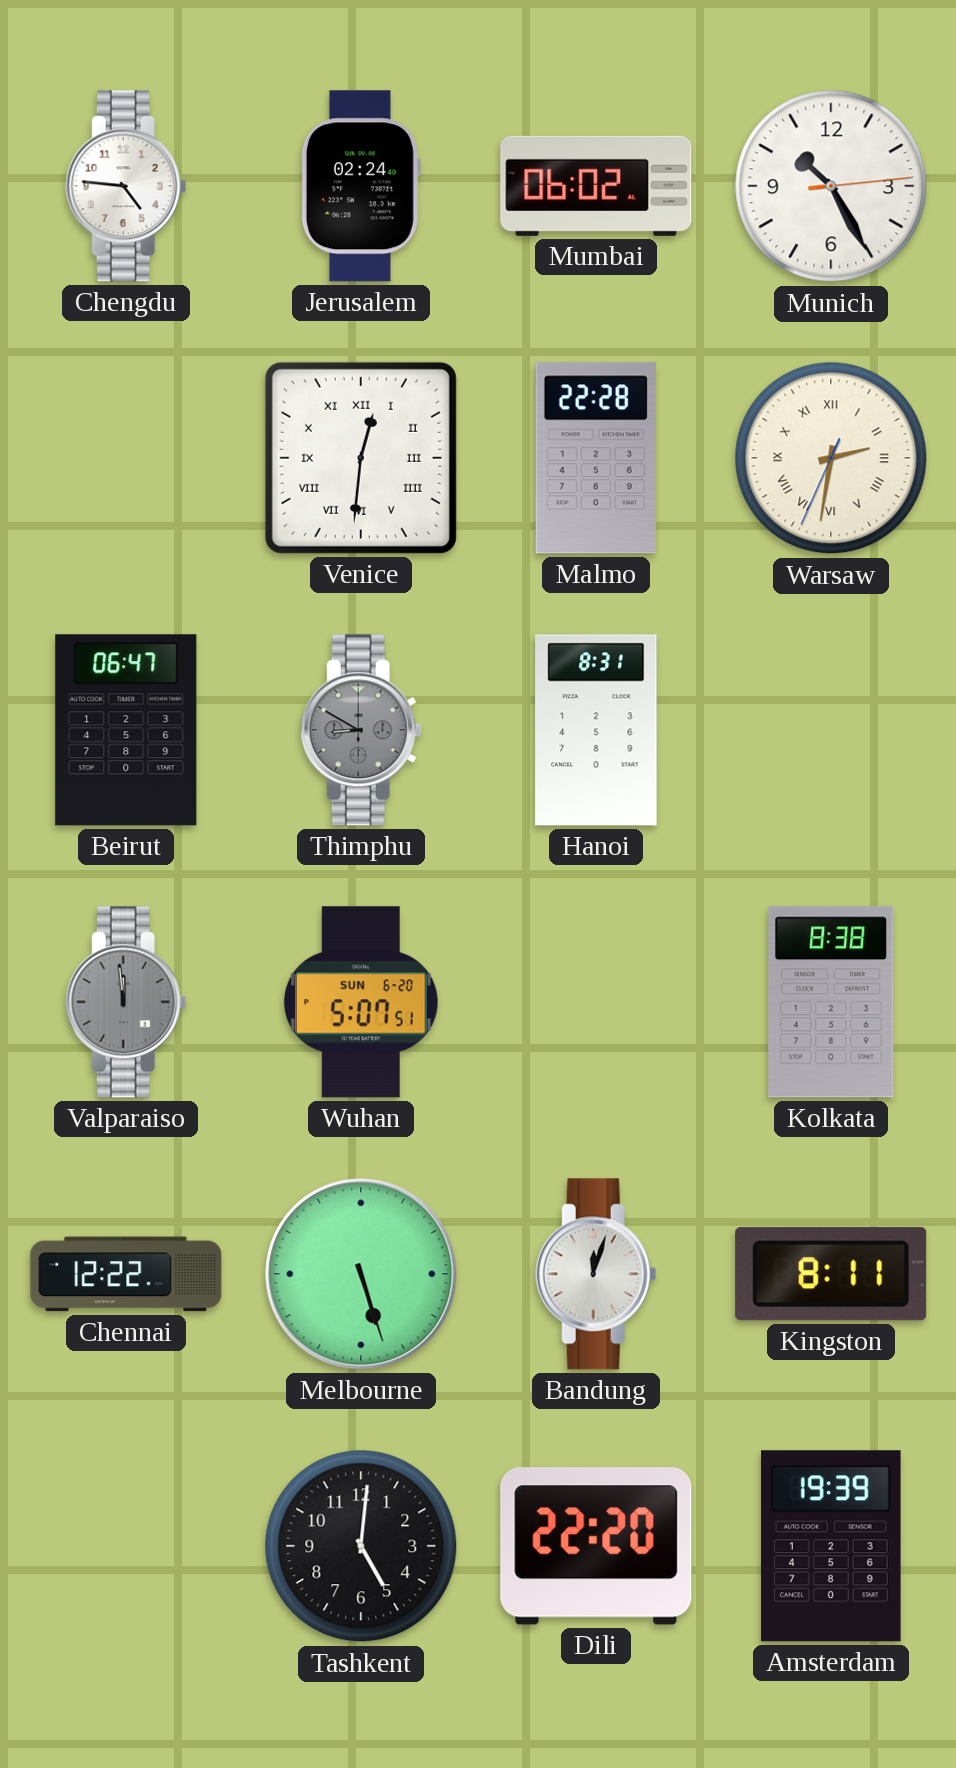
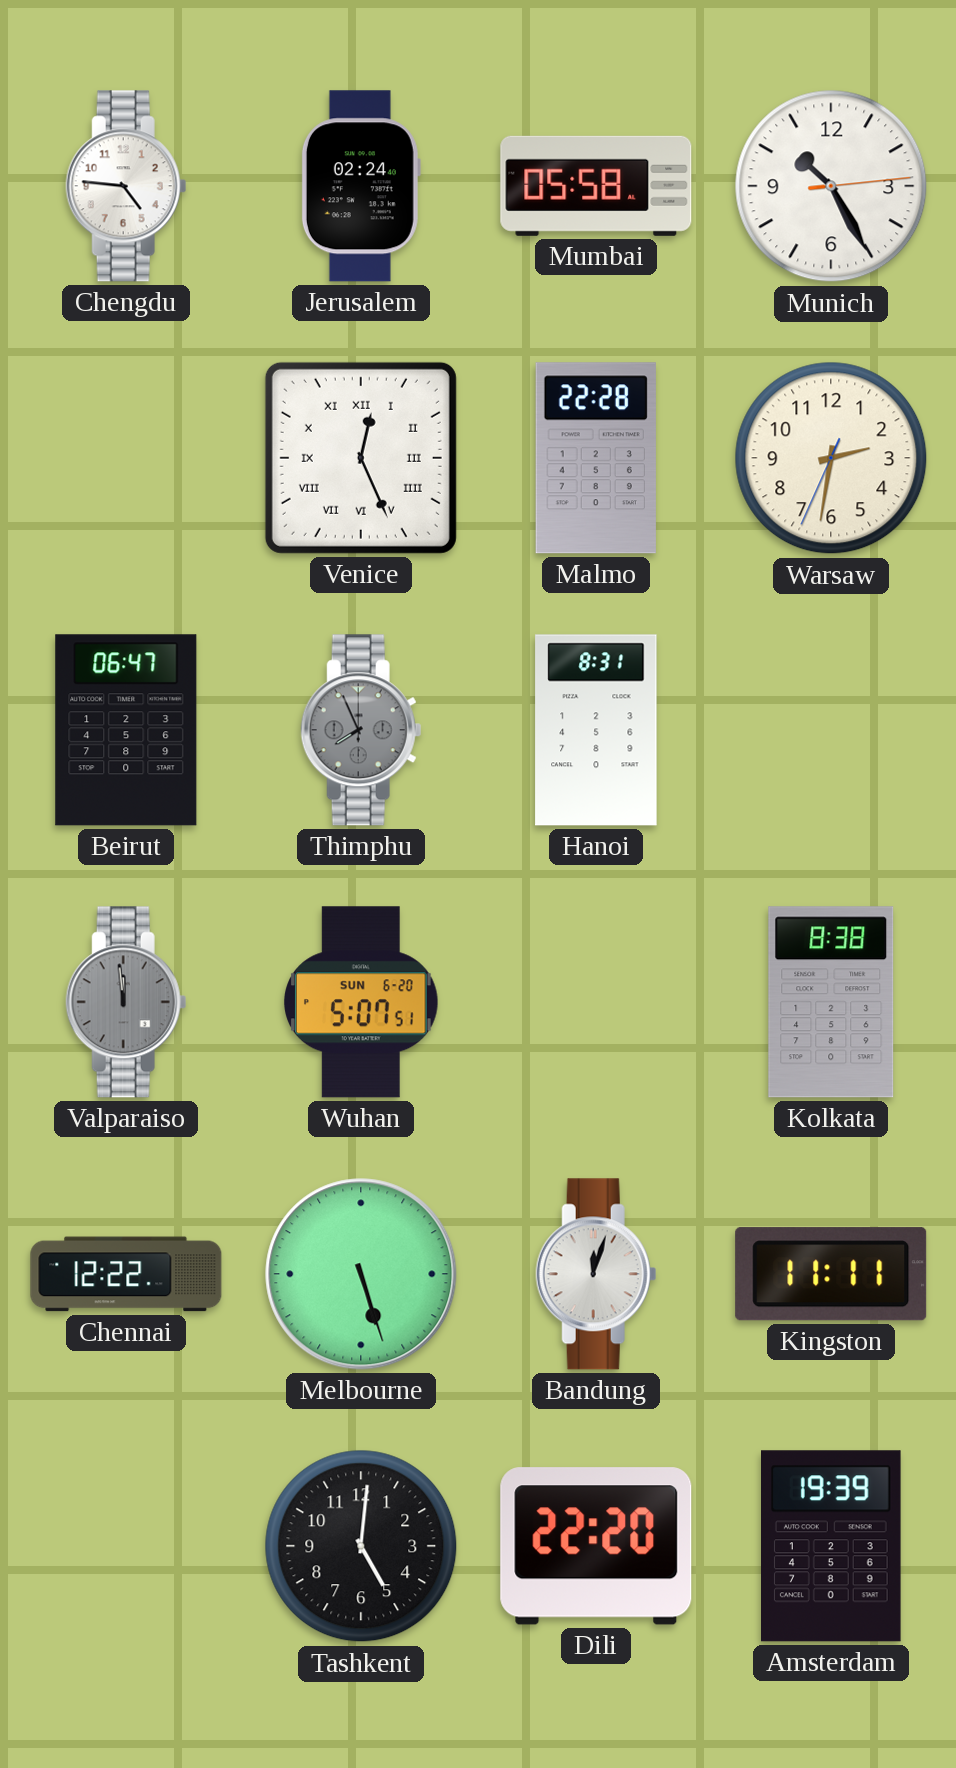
Mumbai: 06:02 -> 05:58
Venice: 12:31 -> 12:26
Warsaw numerals: Roman -> Arabic
Thimphu: 8:50 -> 7:56
Kingston: 8:11 -> 11:11
